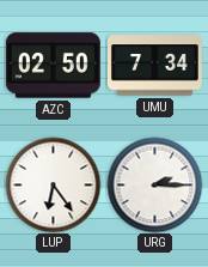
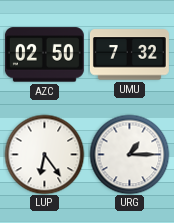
UMU: 7:34 -> 7:32
URG: 2:15 -> 1:15
